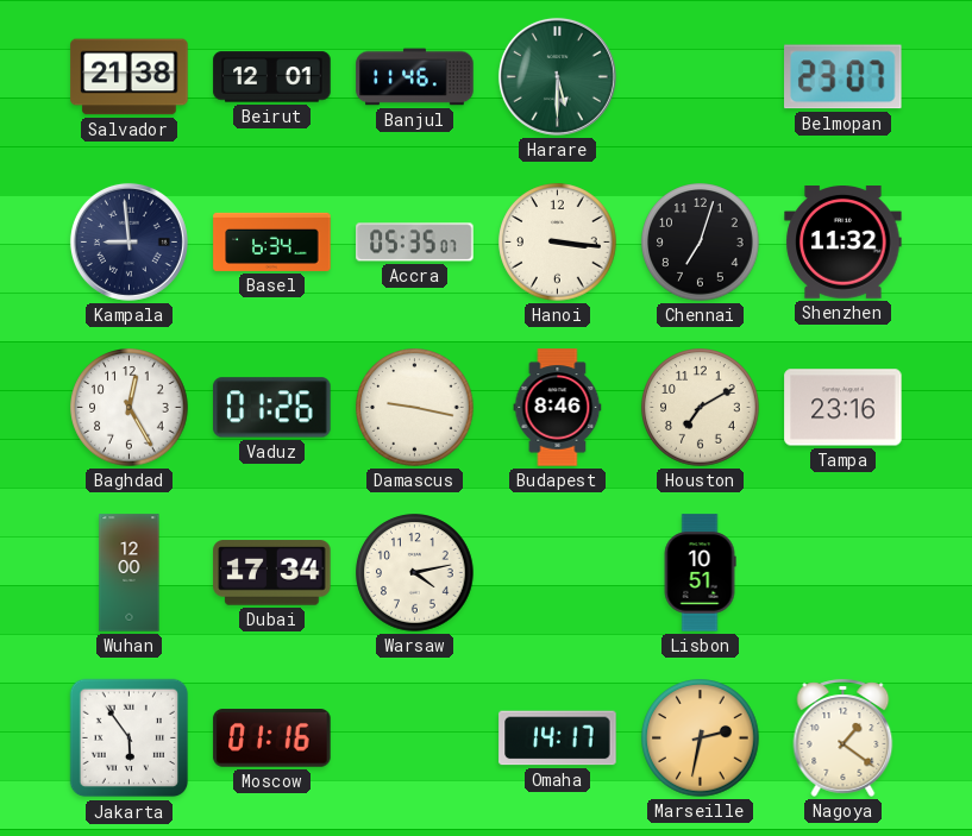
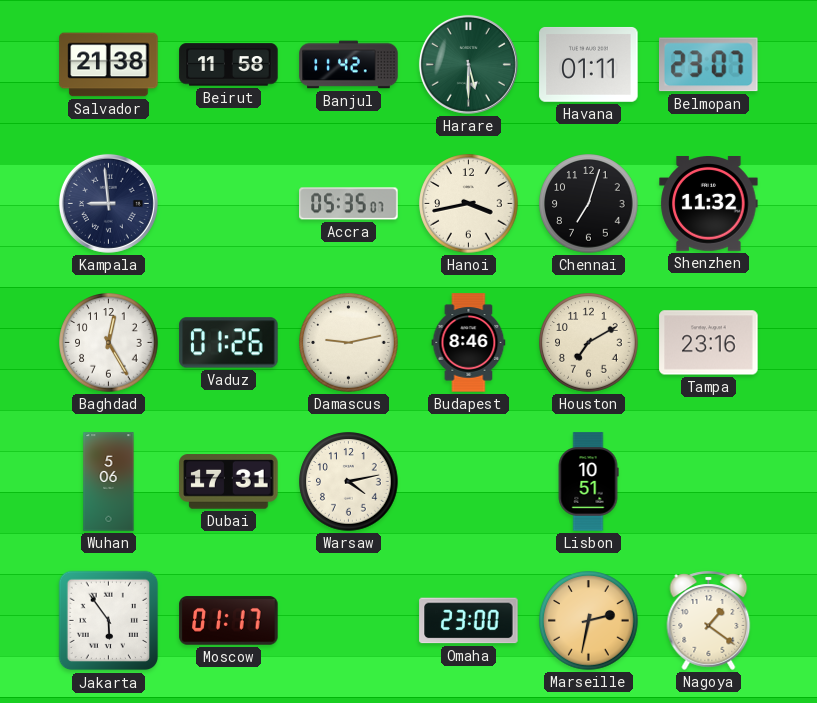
Beirut: 12:01 -> 11:58
Banjul: 11:46 -> 11:42
Havana: none -> 01:11
Basel: 6:34 -> none
Hanoi: 3:16 -> 3:43
Damascus: 9:17 -> 9:13
Wuhan: 12:00 -> 5:06
Dubai: 17:34 -> 17:31
Moscow: 01:16 -> 01:17
Omaha: 14:17 -> 23:00
